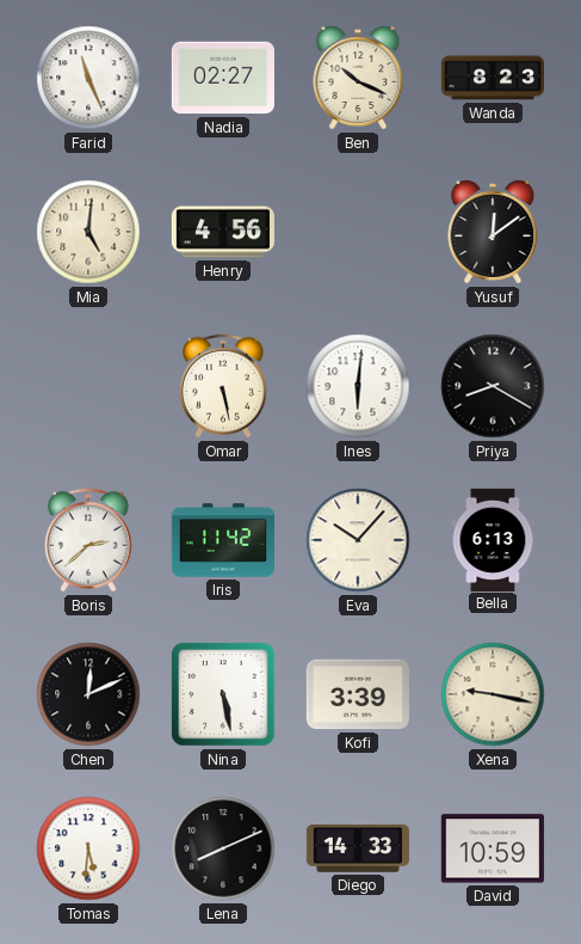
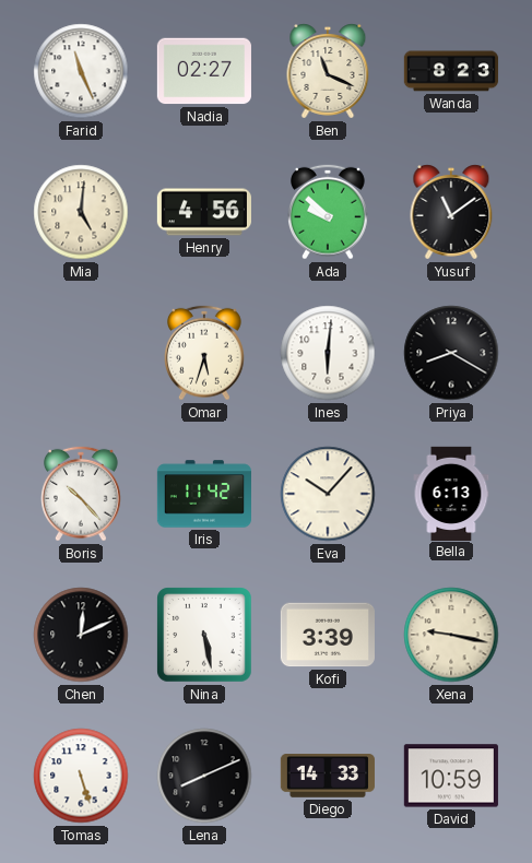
Ben: 10:19 -> 11:19
Ada: none -> 9:52
Yusuf: 12:09 -> 11:09
Omar: 5:28 -> 5:33
Boris: 2:38 -> 10:23
Tomas: 5:31 -> 5:27
